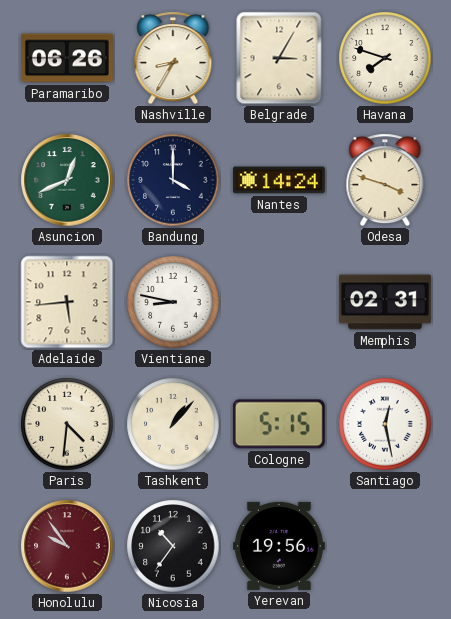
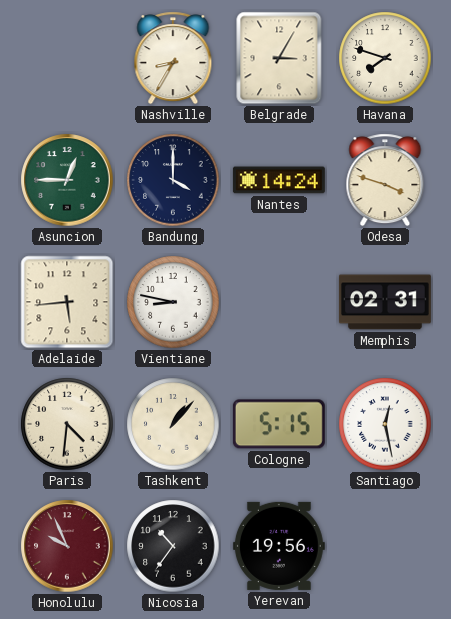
Paramaribo: 06:26 -> none
Asuncion: 12:41 -> 12:45
Honolulu: 9:54 -> 9:56
